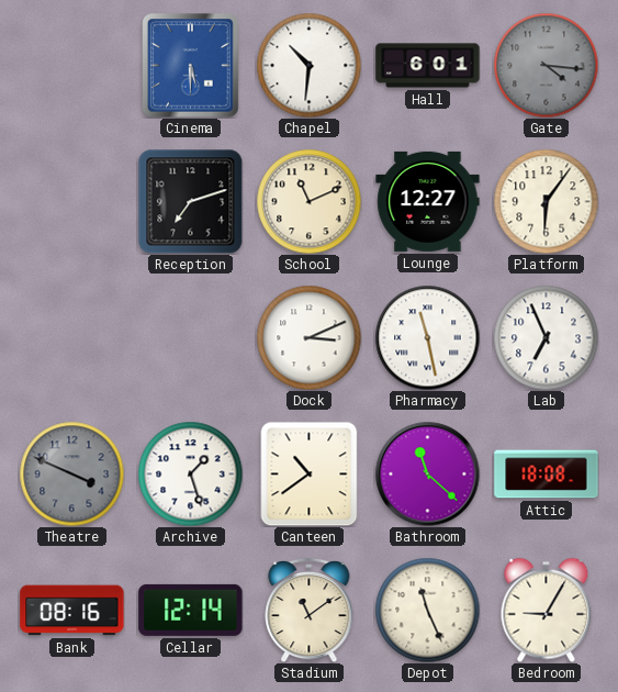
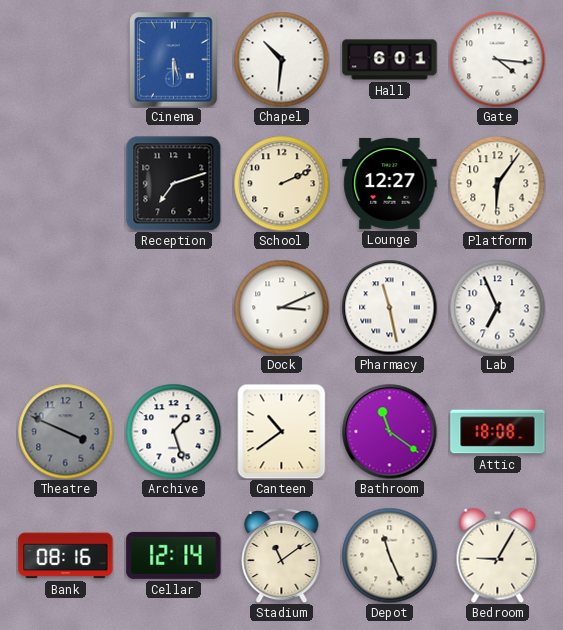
Gate dial: grey -> white
School: 11:11 -> 2:11
Bathroom: 11:22 -> 11:21
